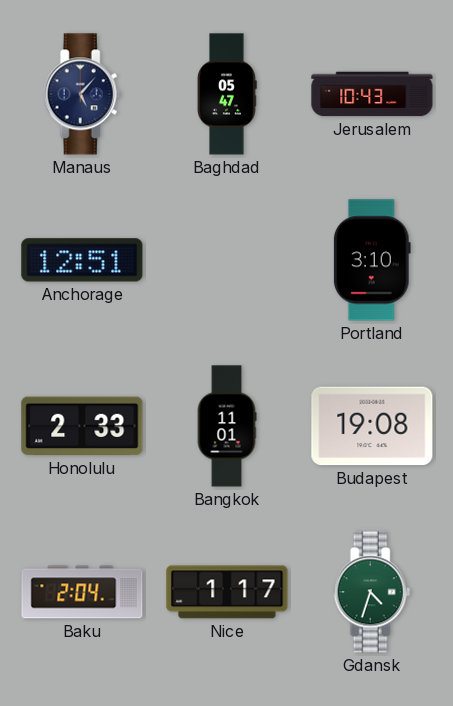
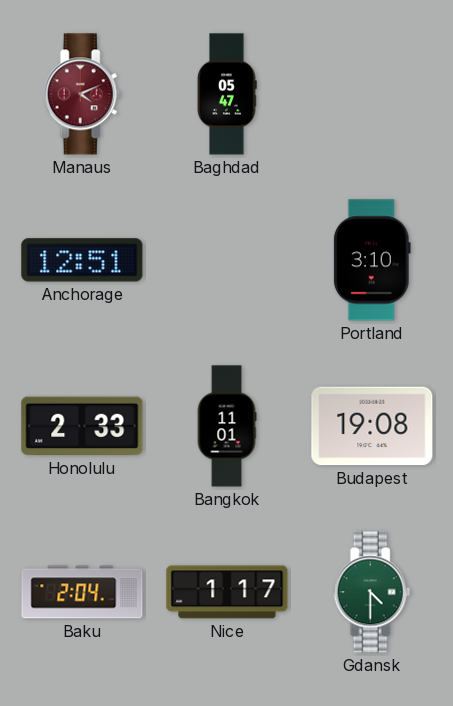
Manaus: 5:07 -> 4:11
Manaus dial: navy -> burgundy
Jerusalem: 10:43 -> none
Gdansk: 4:33 -> 4:30
